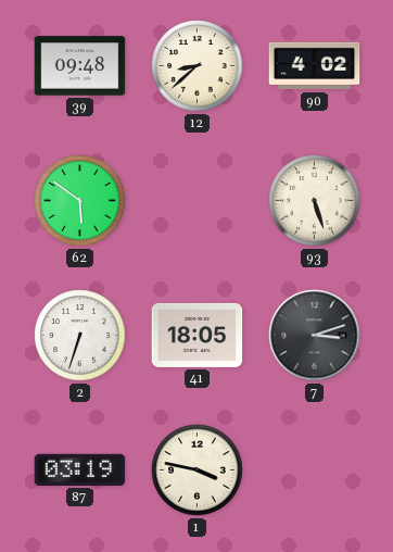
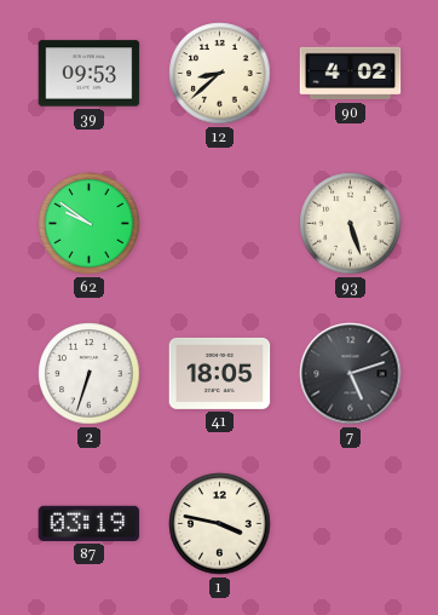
39: 09:48 -> 09:53
62: 5:51 -> 9:51
7: 3:12 -> 5:12
